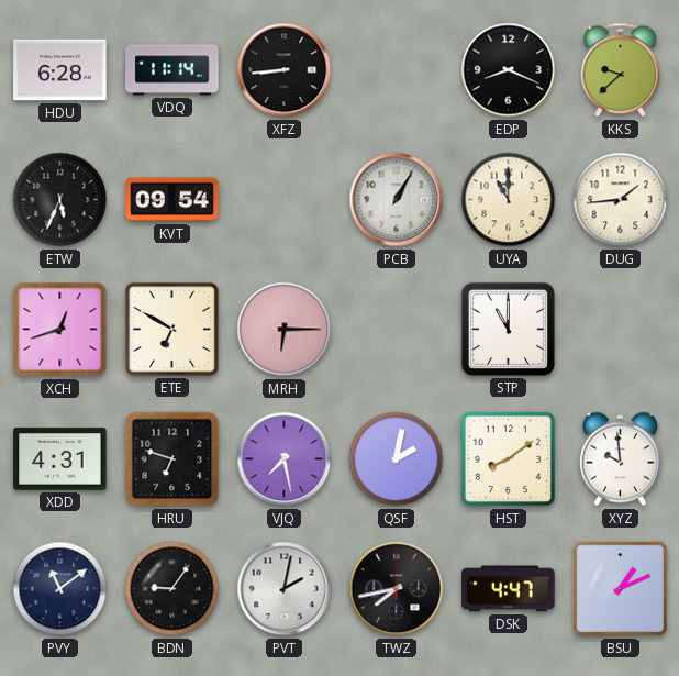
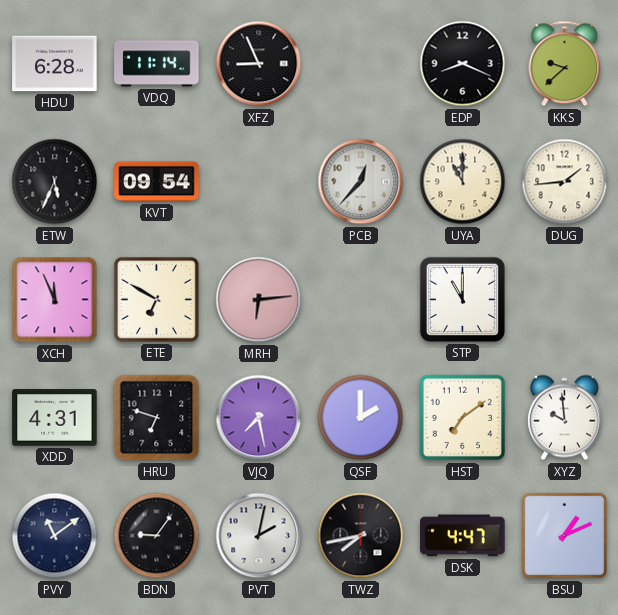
XFZ: 8:44 -> 8:56
PCB: 1:05 -> 12:37
XCH: 12:42 -> 11:56
MRH: 6:15 -> 6:14
QSF: 2:02 -> 2:00
HST: 8:09 -> 7:09
